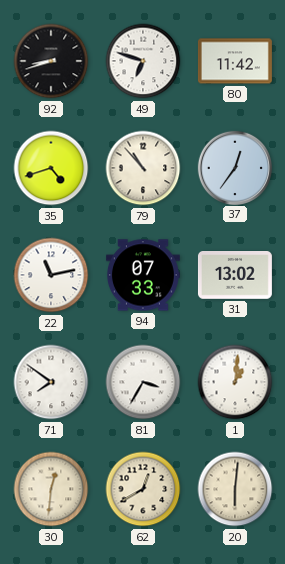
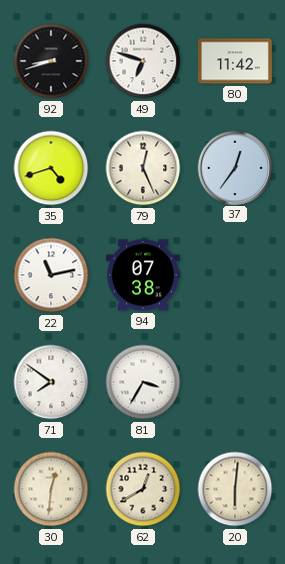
79: 10:53 -> 12:26
94: 07:33 -> 07:38
31: 13:02 -> none
1: 1:01 -> none
